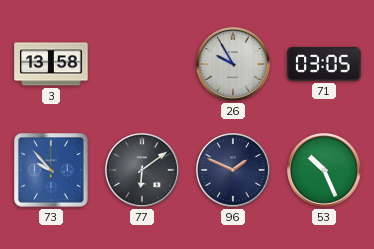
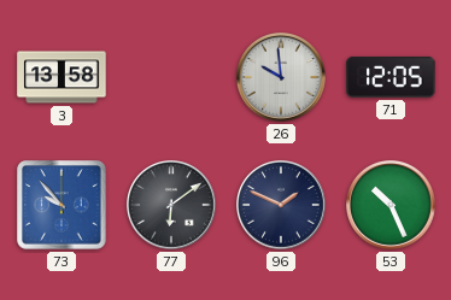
26: 9:55 -> 9:59
71: 03:05 -> 12:05
